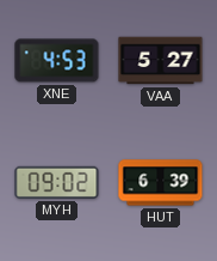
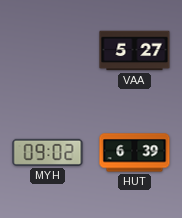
XNE: 4:53 -> none
